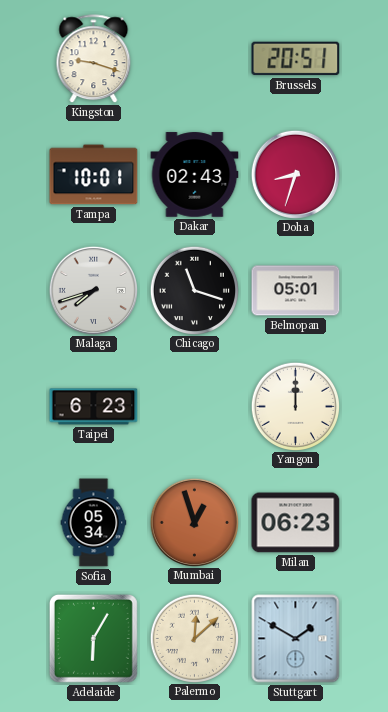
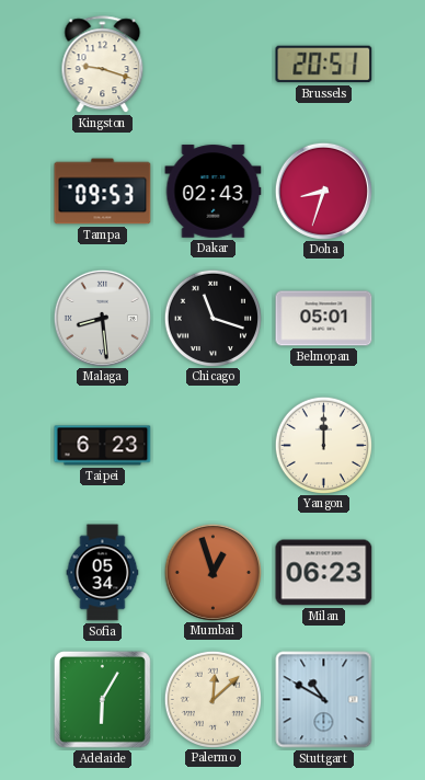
Tampa: 10:01 -> 09:53
Malaga: 7:42 -> 8:29
Stuttgart: 1:50 -> 10:50
